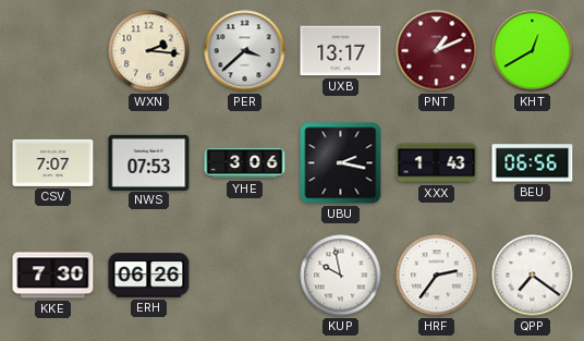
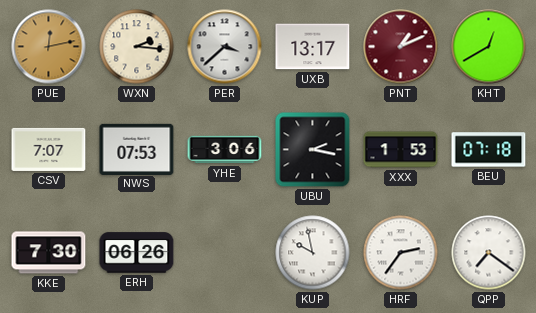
PUE: none -> 12:13
XXX: 1:43 -> 1:53
BEU: 06:56 -> 07:18
